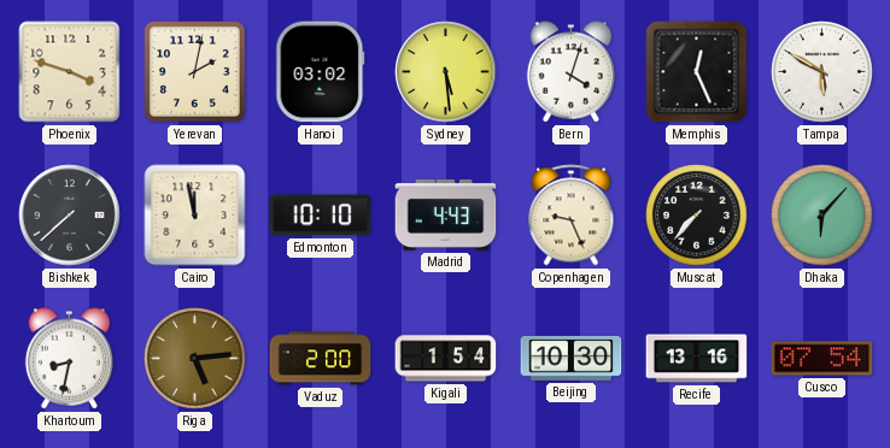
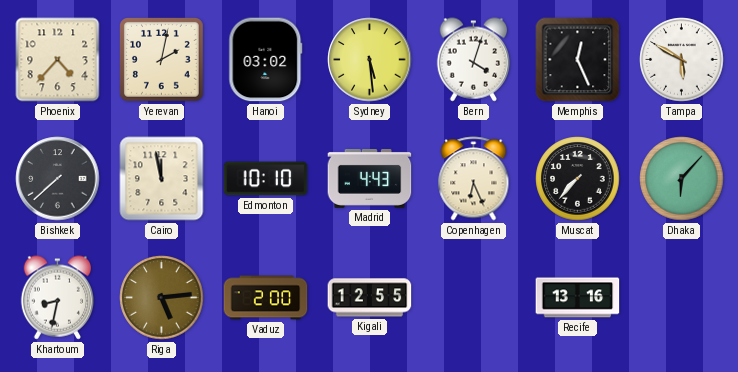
Phoenix: 3:48 -> 4:37
Copenhagen: 9:26 -> 6:26
Kigali: 1:54 -> 12:55
Beijing: 10:30 -> none
Cusco: 07:54 -> none
